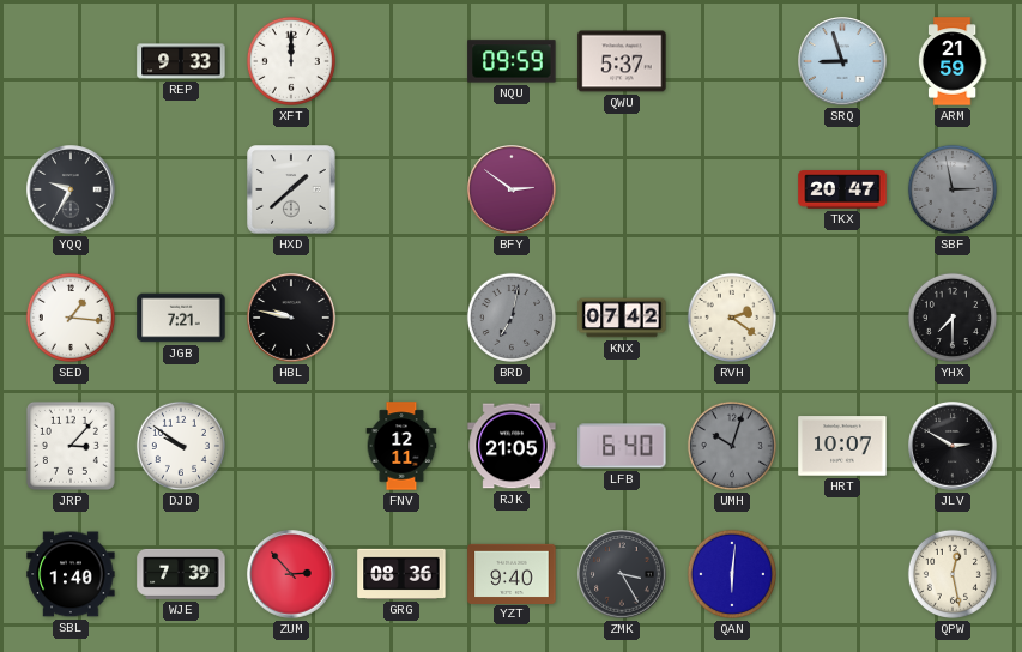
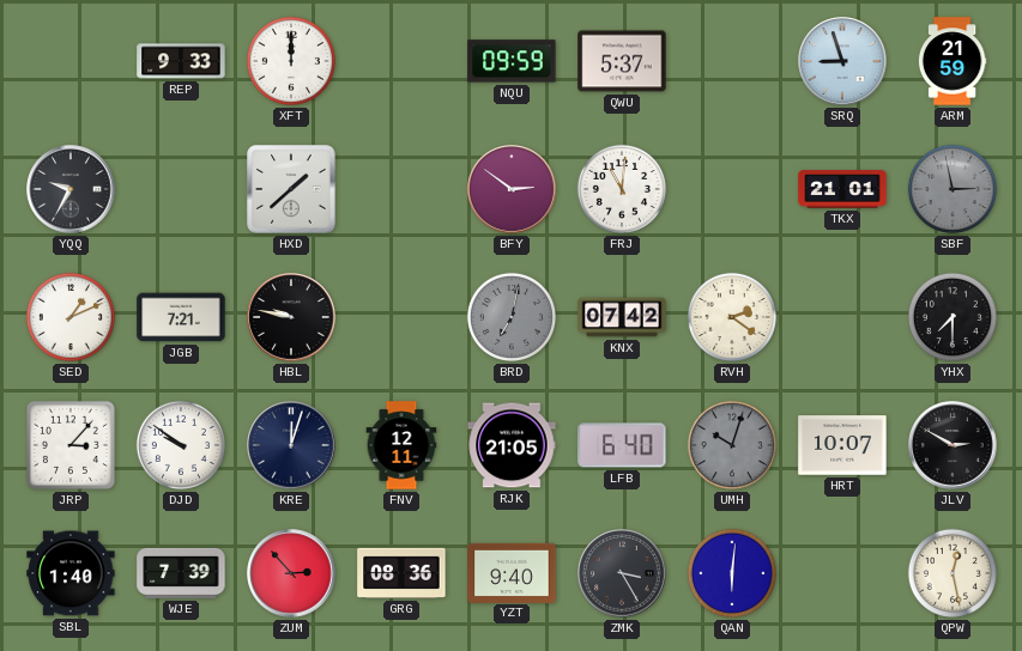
FRJ: none -> 11:01
TKX: 20:47 -> 21:01
SED: 1:16 -> 1:11
KRE: none -> 12:03
